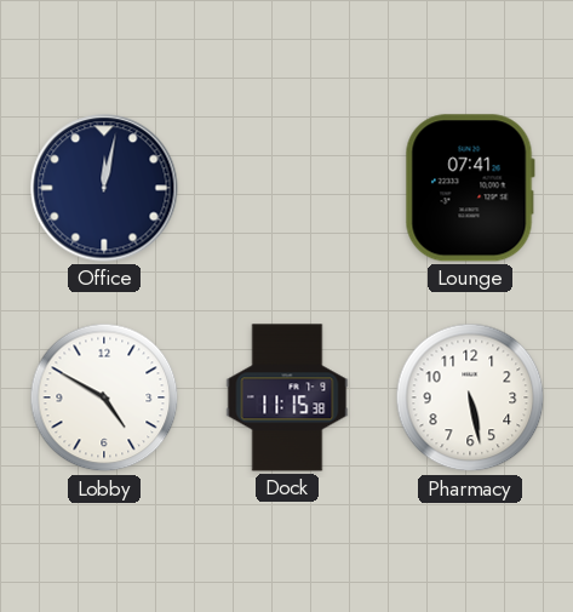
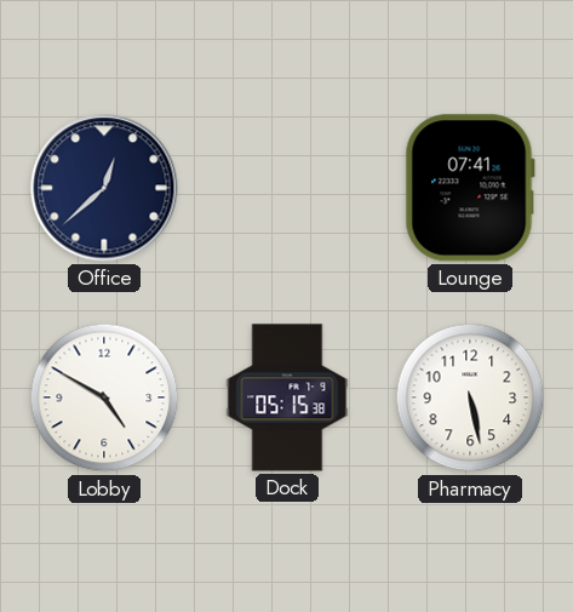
Office: 12:02 -> 12:38
Dock: 11:15 -> 05:15
